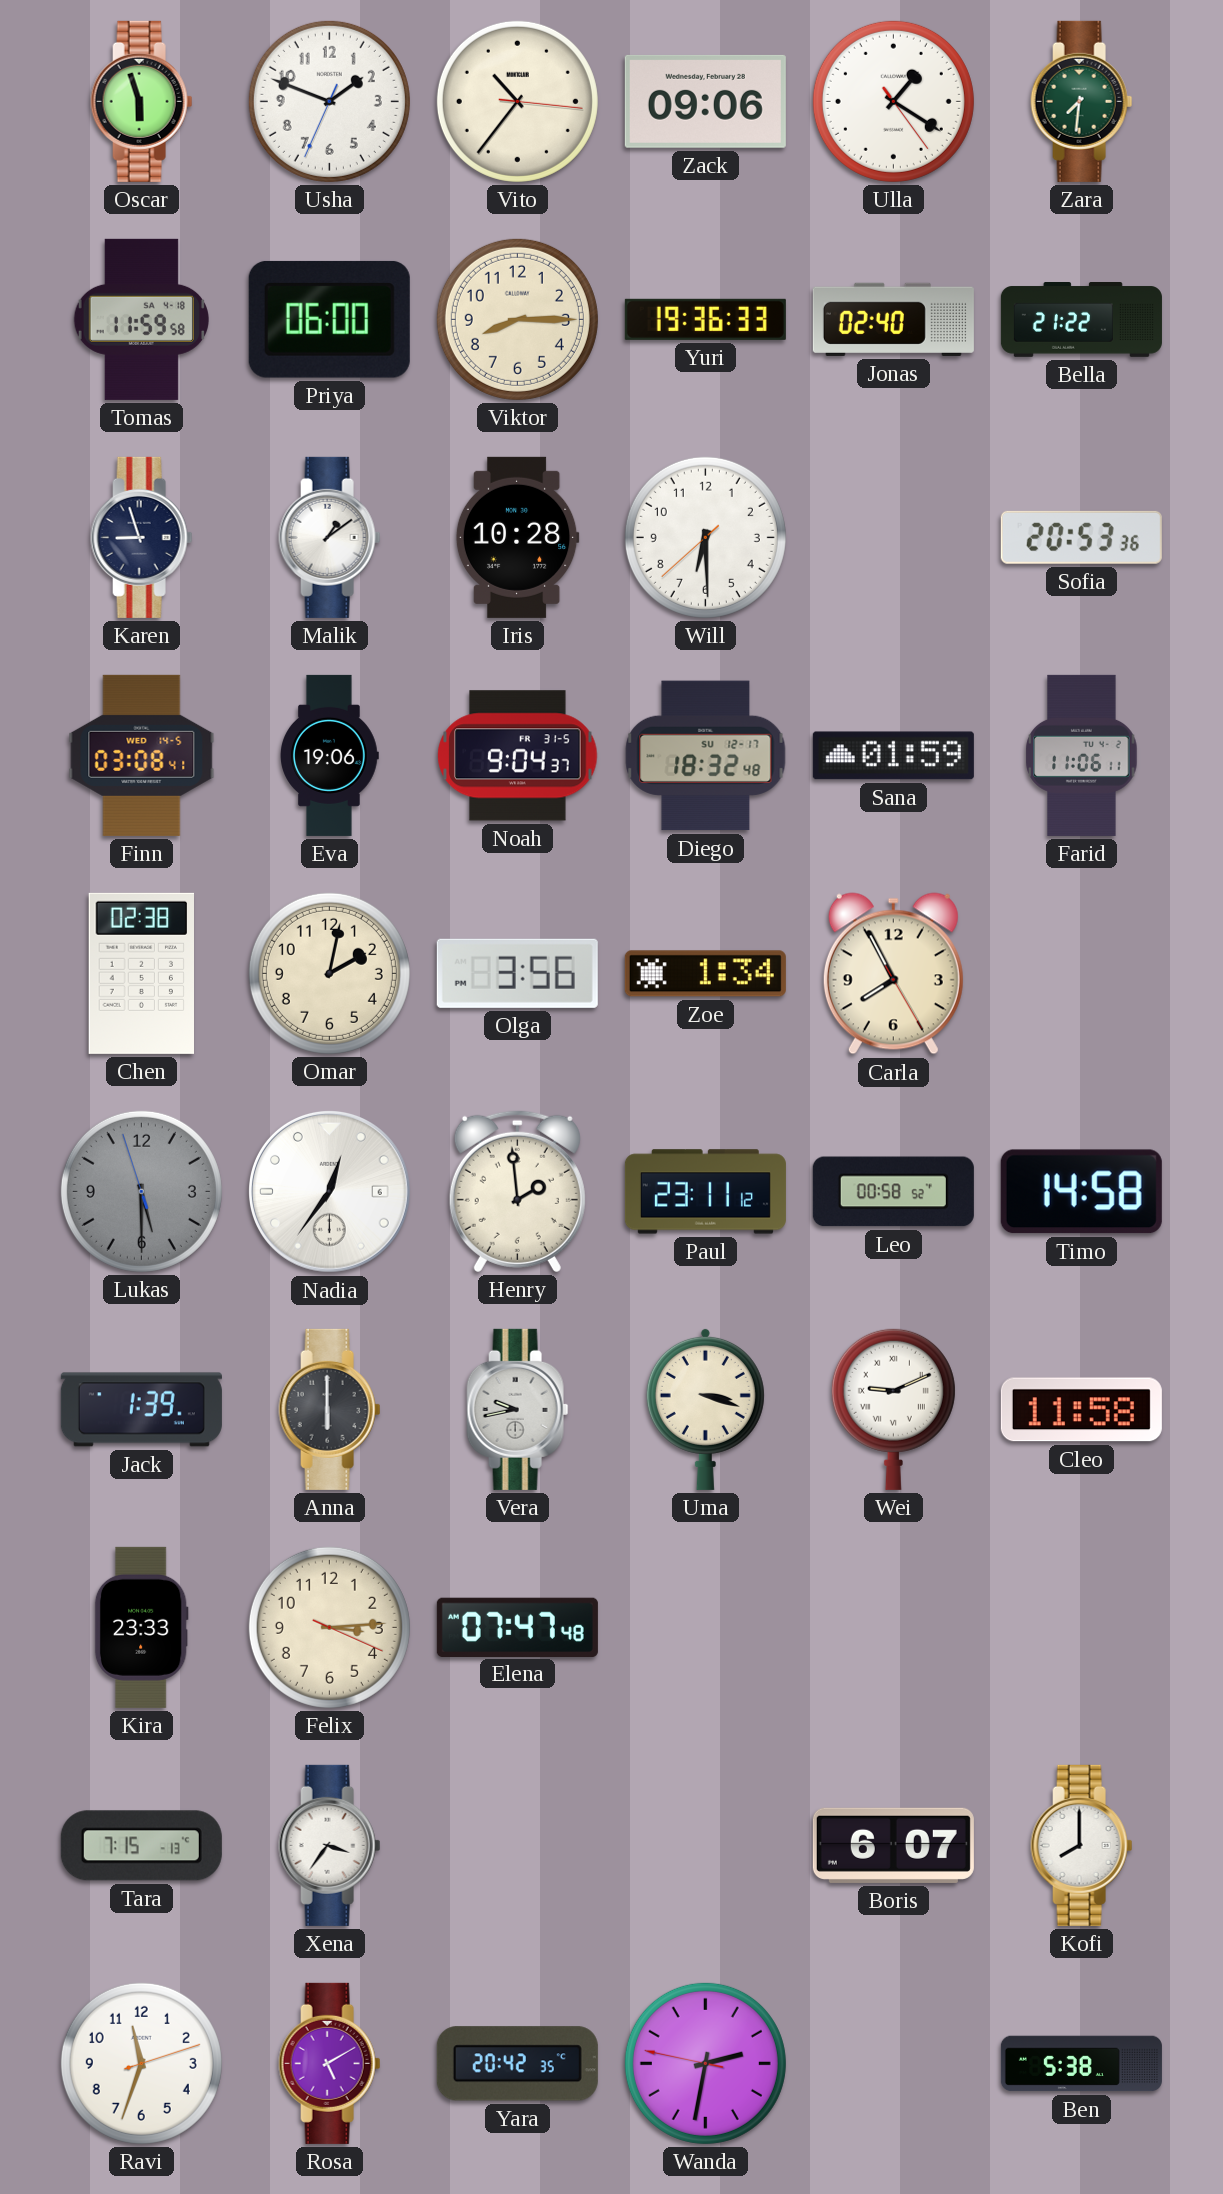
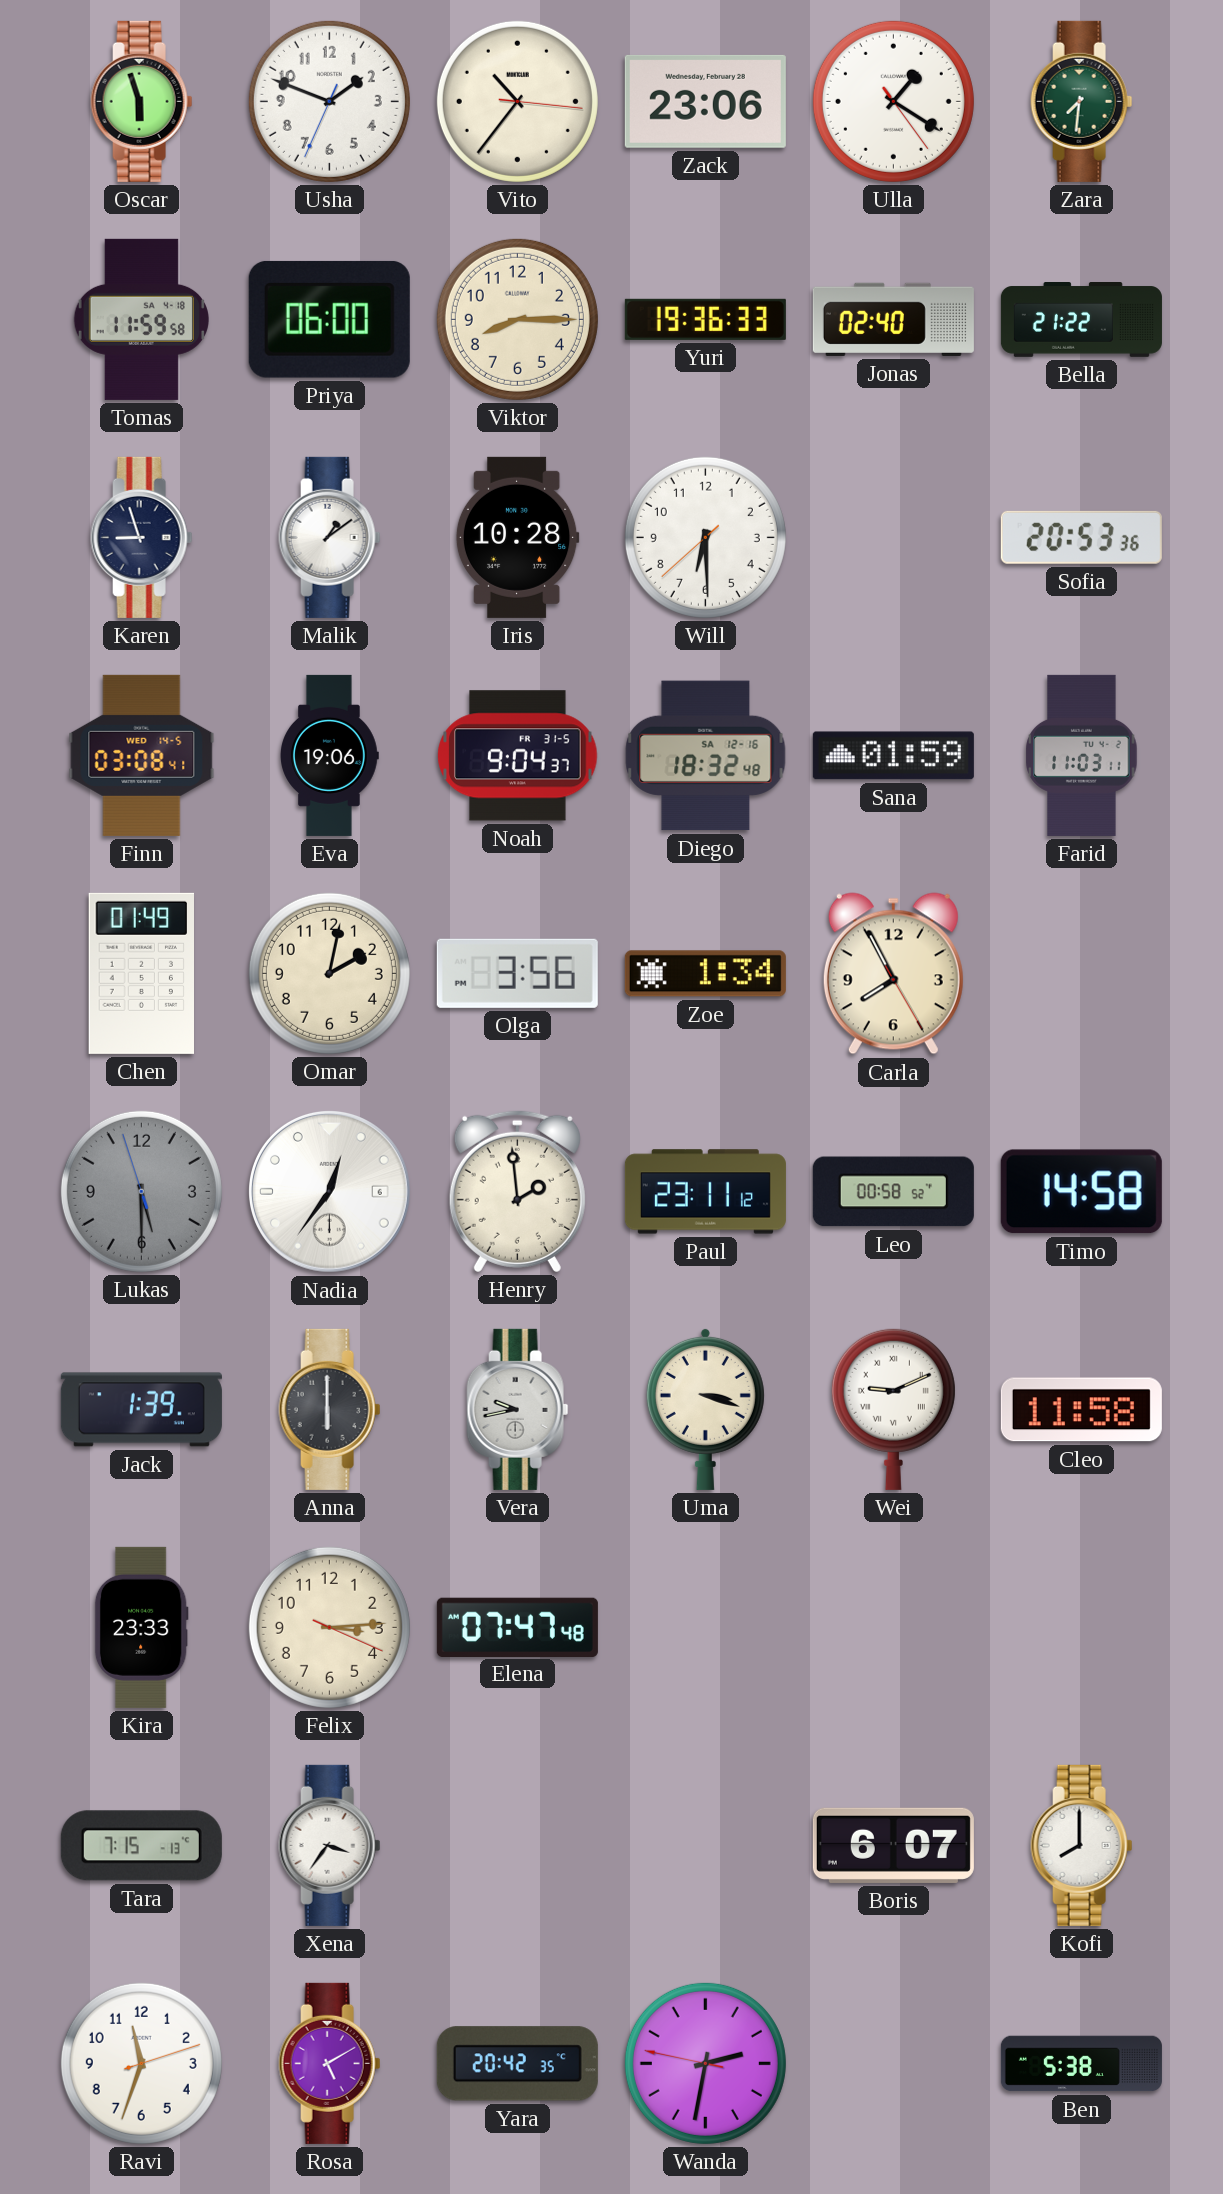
Zack: 09:06 -> 23:06
Diego date: SU 12-17 -> SA 12-16
Farid: 11:06 -> 11:03
Chen: 02:38 -> 01:49
